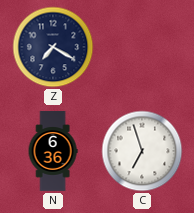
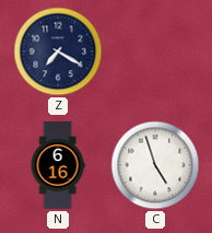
N: 6:36 -> 6:16
C: 6:57 -> 4:57
